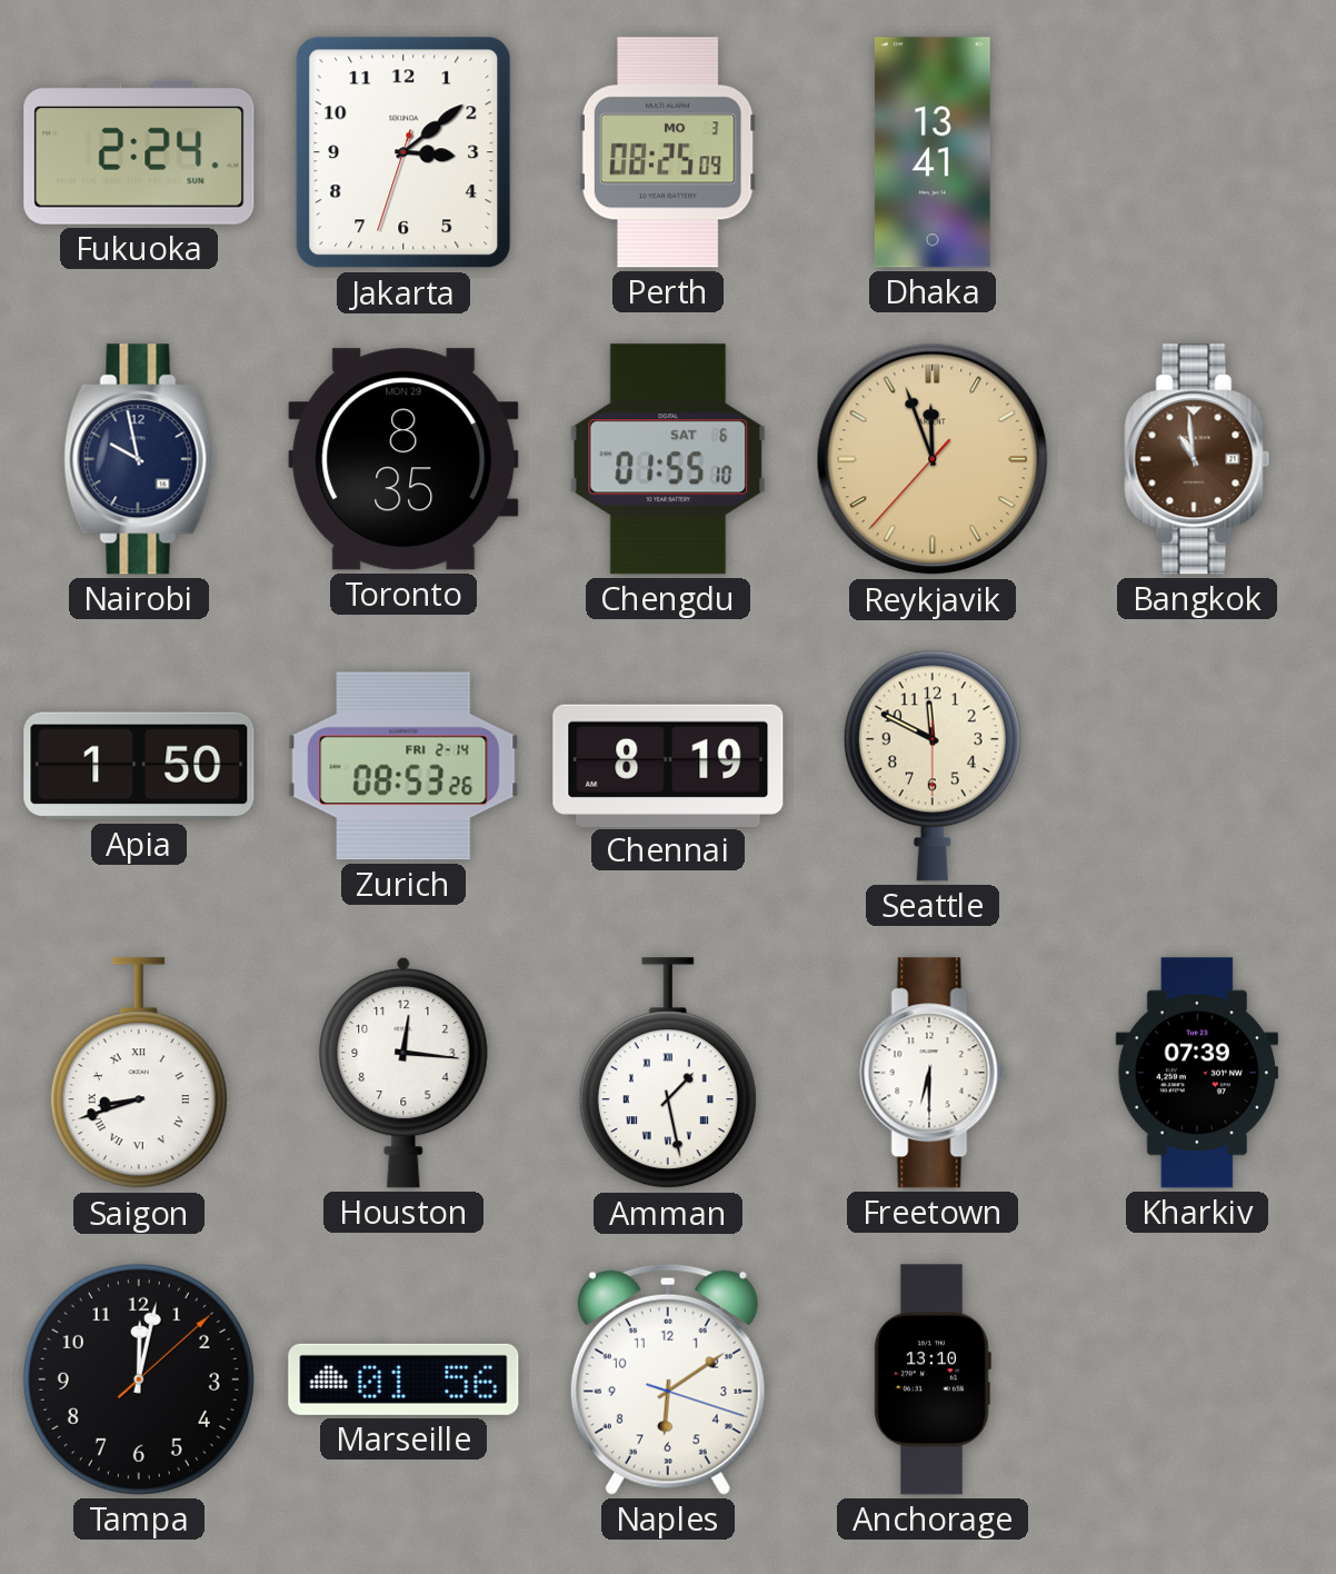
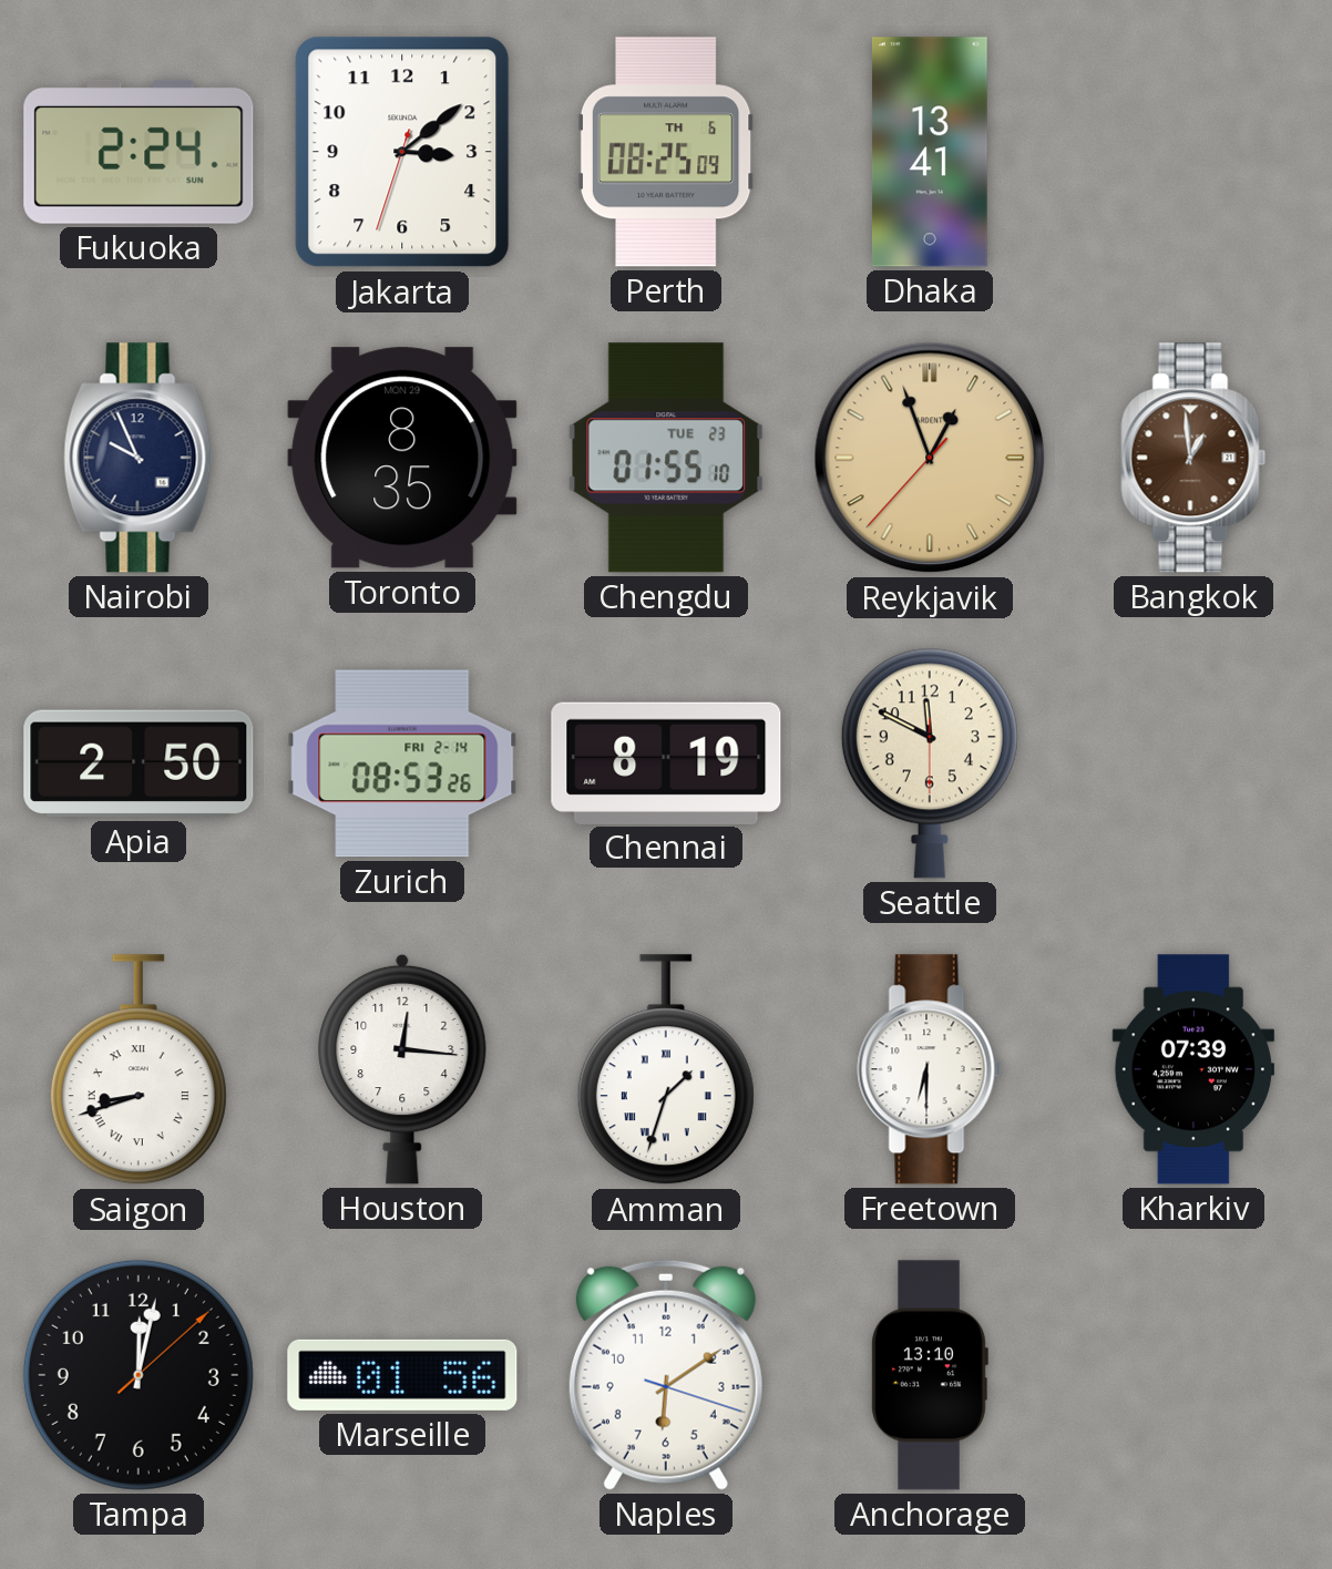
Perth date: MO 3 -> TH 6
Nairobi: 9:58 -> 9:56
Chengdu date: SAT 6 -> TUE 23
Reykjavik: 11:56 -> 12:56
Bangkok: 10:59 -> 12:59
Apia: 1:50 -> 2:50
Amman: 1:28 -> 1:33
